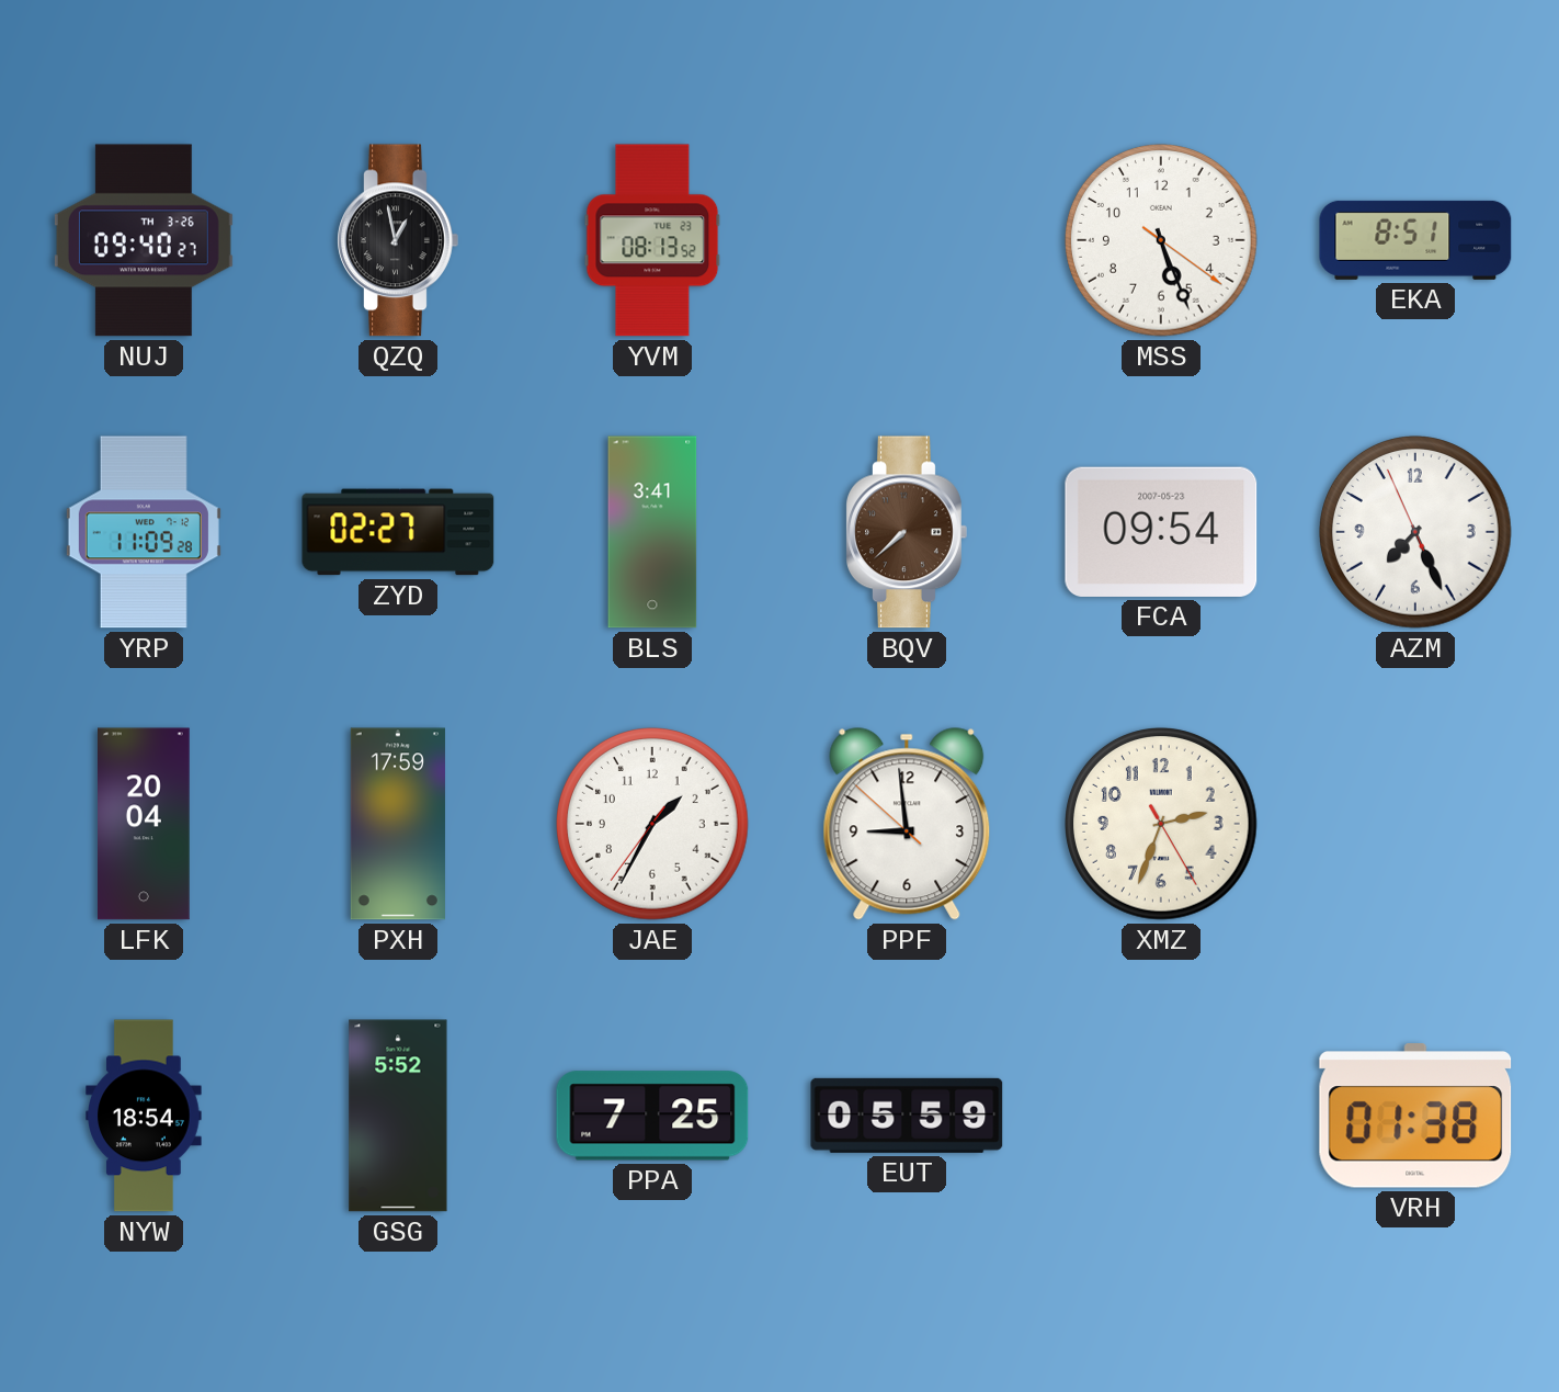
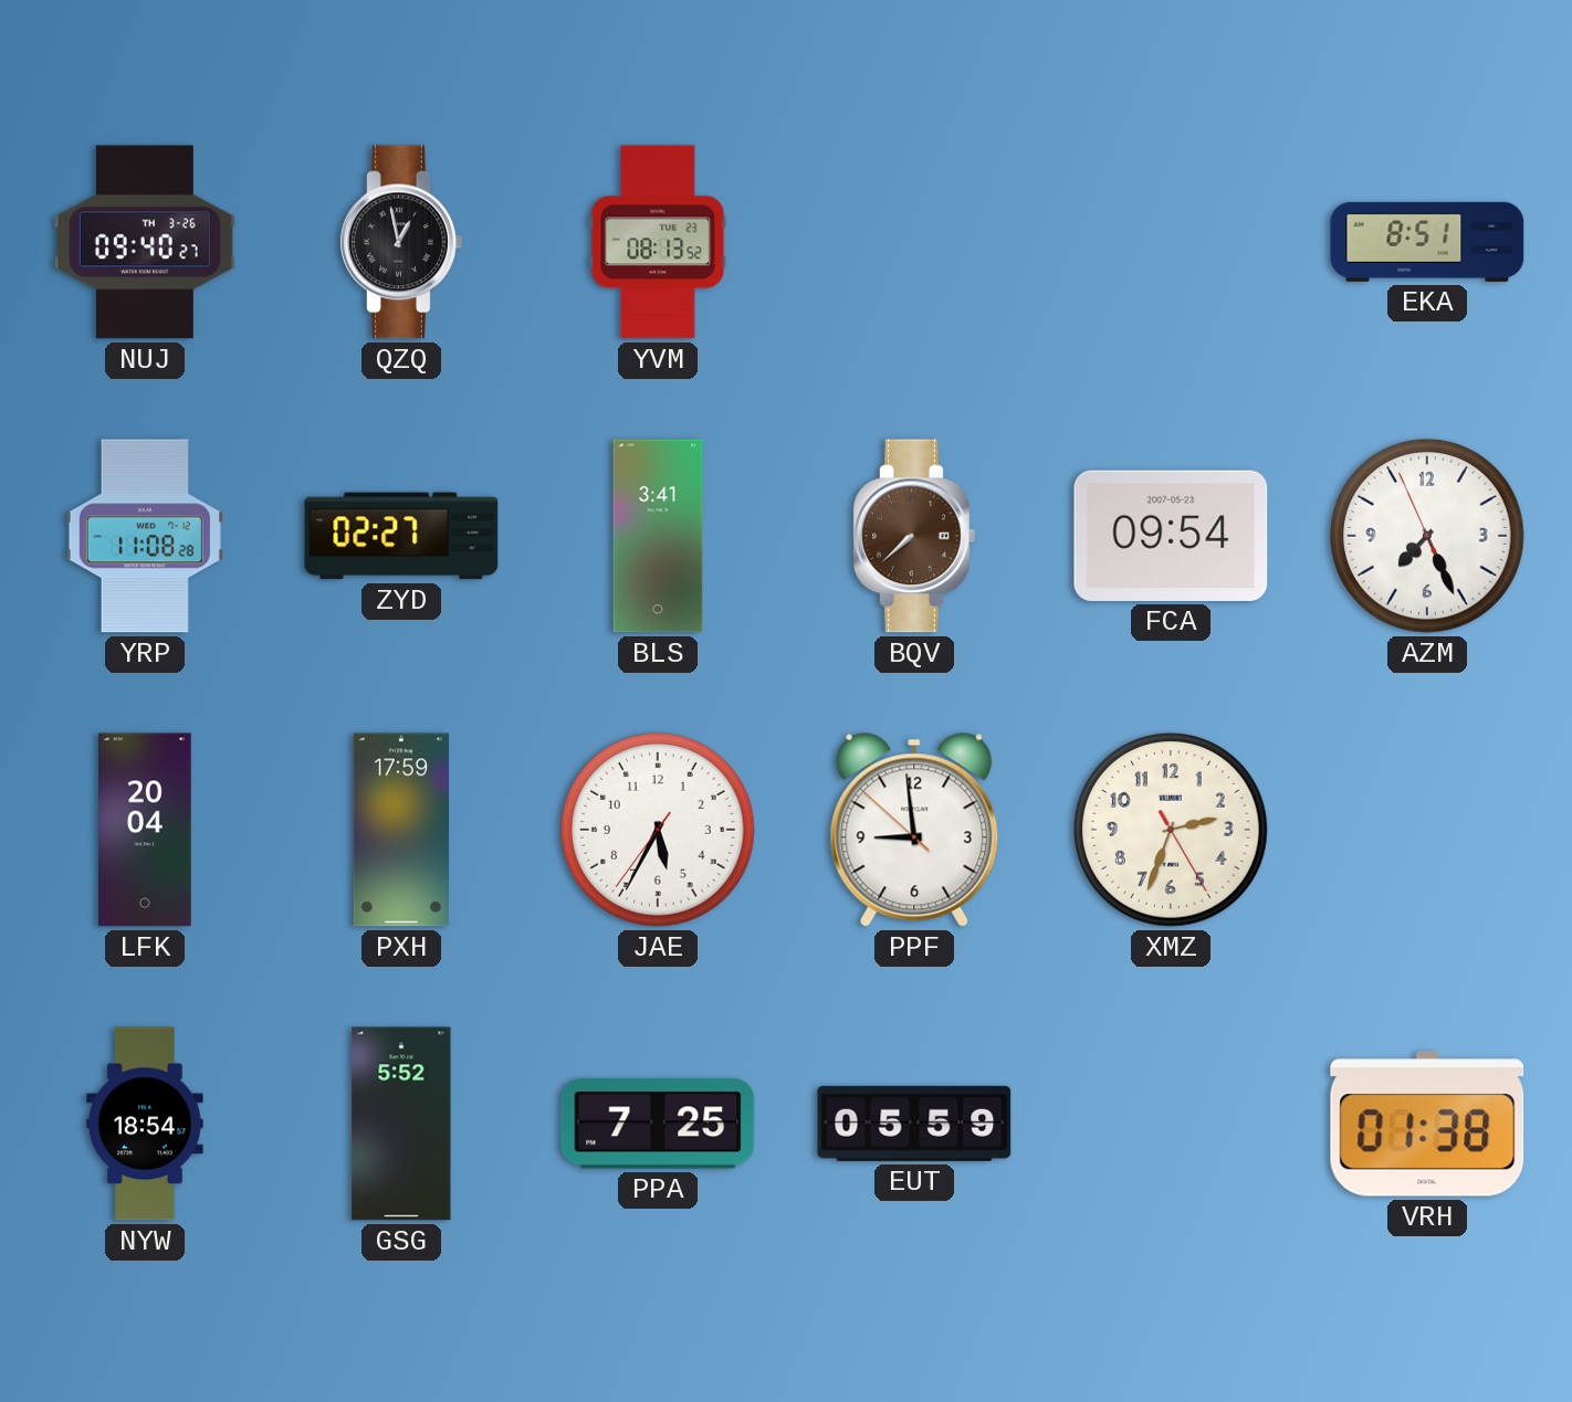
MSS: 5:26 -> none
YRP: 11:09 -> 11:08
JAE: 1:34 -> 5:34
